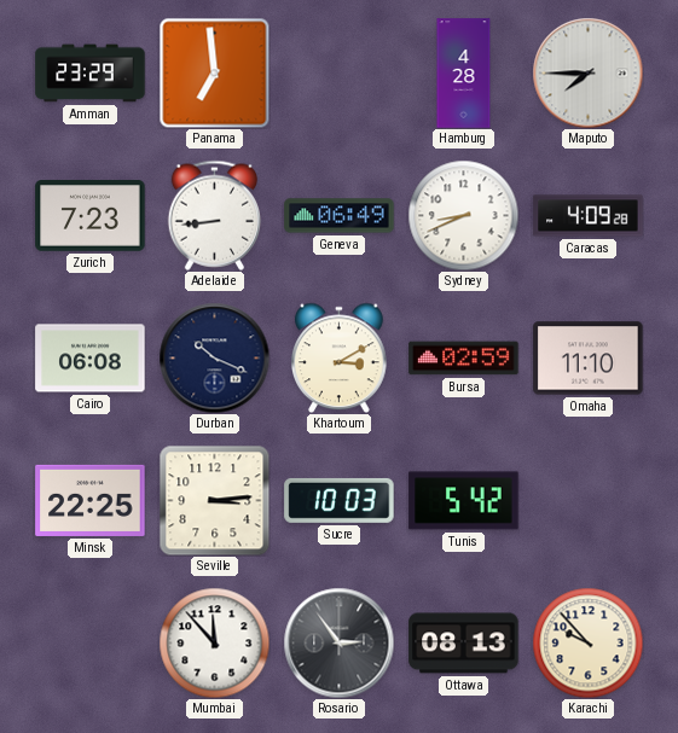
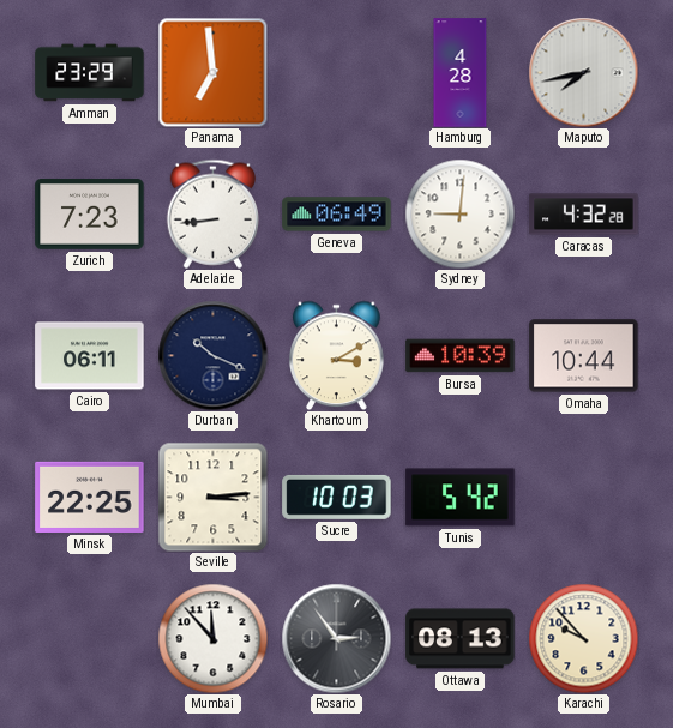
Maputo: 7:45 -> 7:43
Sydney: 8:41 -> 9:01
Caracas: 4:09 -> 4:32
Cairo: 06:08 -> 06:11
Bursa: 02:59 -> 10:39
Omaha: 11:10 -> 10:44
